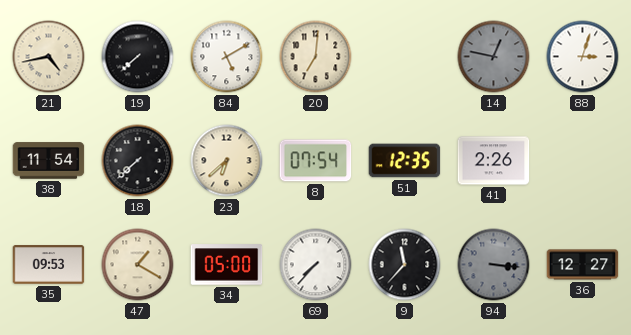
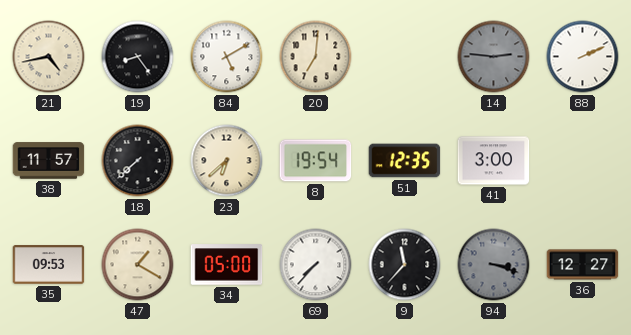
19: 7:38 -> 8:24
14: 12:47 -> 2:46
88: 3:03 -> 2:11
38: 11:54 -> 11:57
8: 07:54 -> 19:54
41: 2:26 -> 3:00
94: 3:16 -> 3:18
